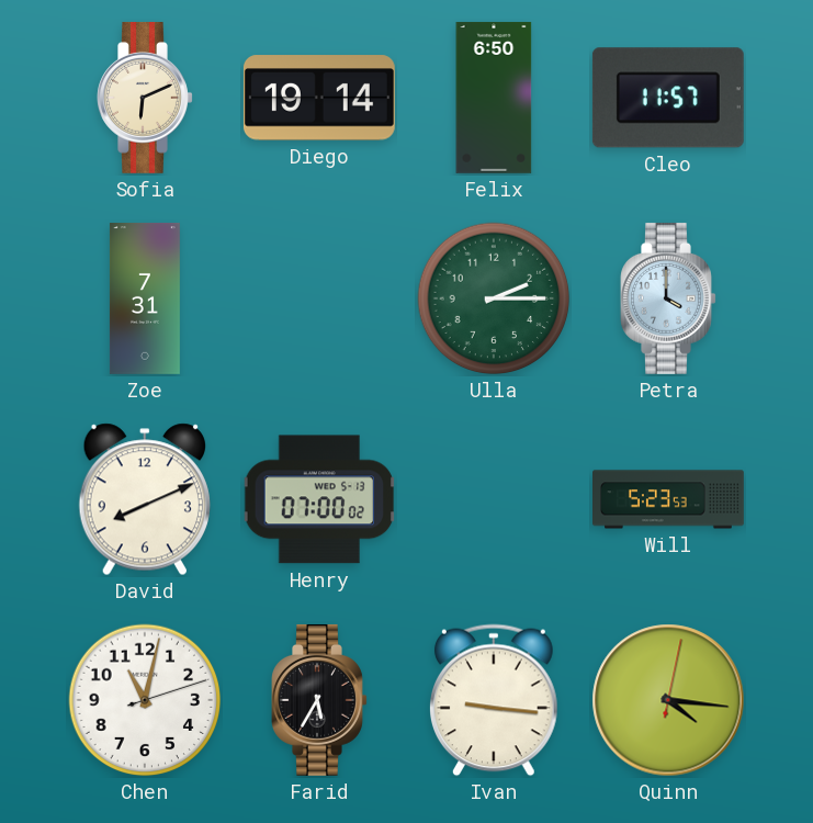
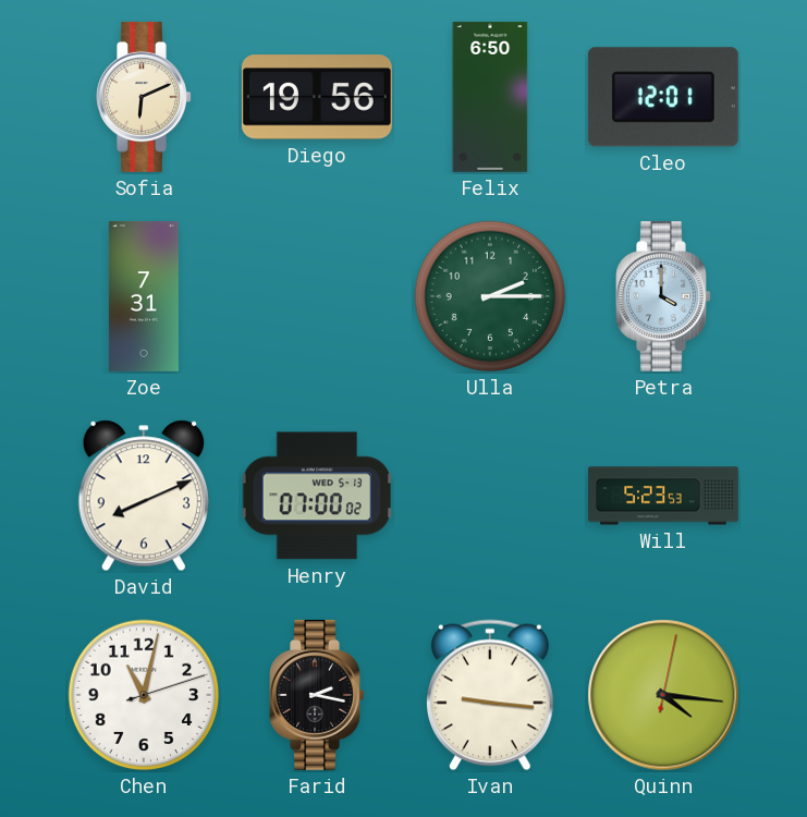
Diego: 19:14 -> 19:56
Cleo: 11:57 -> 12:01
Farid: 5:35 -> 2:17
